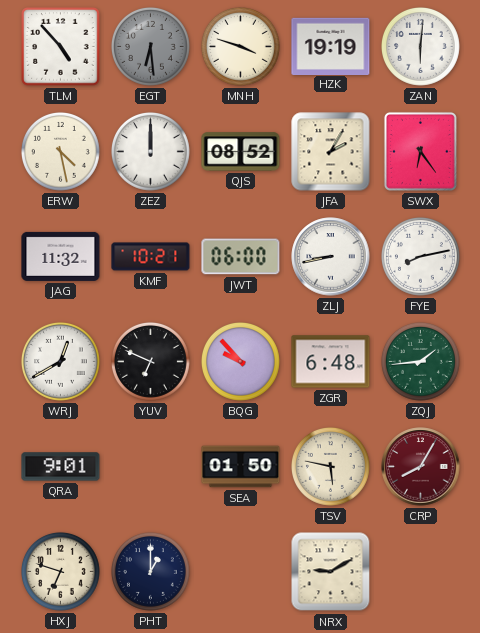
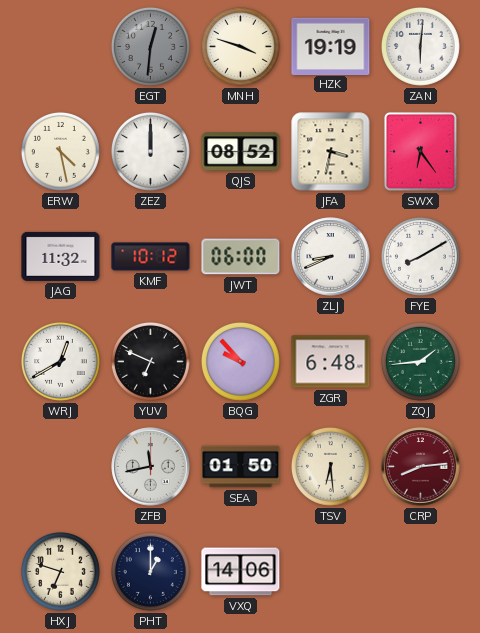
TLM: 4:53 -> none
EGT: 6:29 -> 12:31
JFA: 2:05 -> 3:32
KMF: 10:21 -> 10:12
ZLJ: 8:43 -> 8:41
FYE: 8:13 -> 8:10
QRA: 9:01 -> none
ZFB: none -> 11:43
TSV: 5:47 -> 6:29
CRP: 8:05 -> 8:14
VXQ: none -> 14:06
NRX: 9:10 -> none
